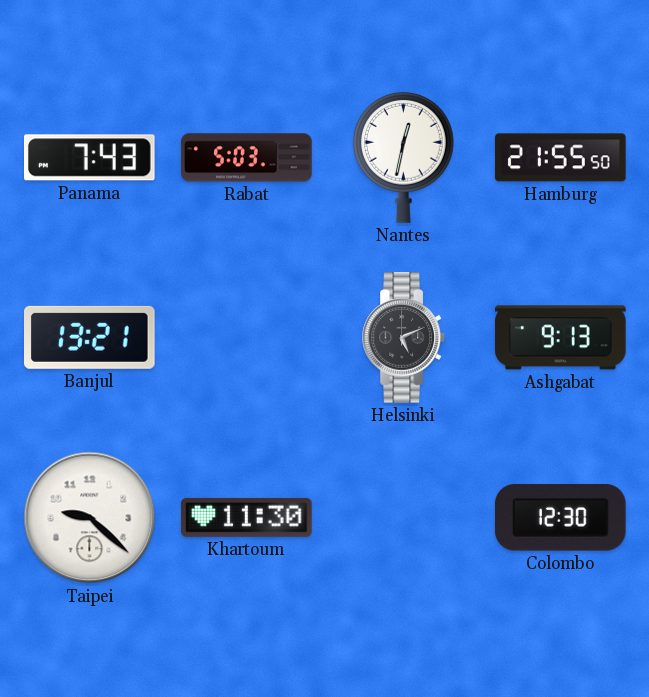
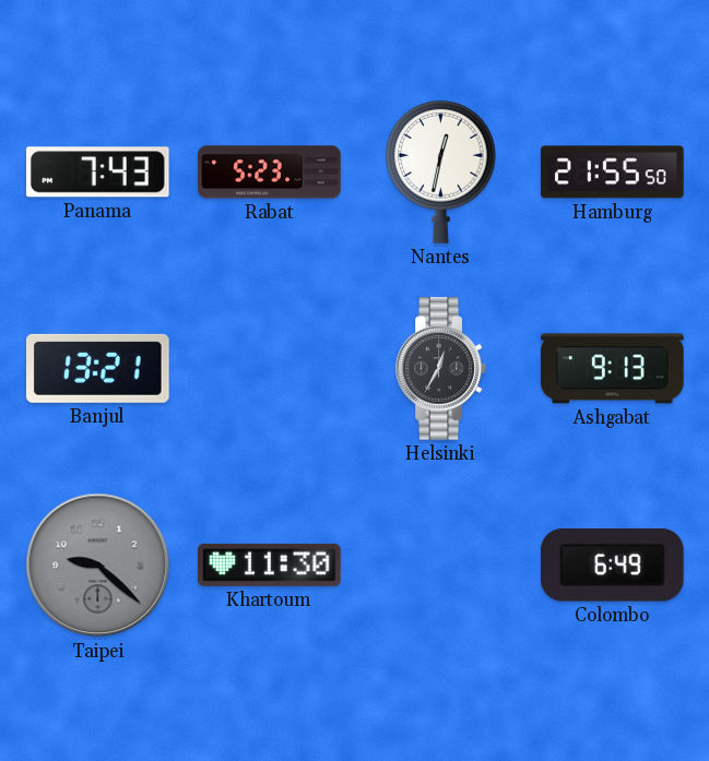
Rabat: 5:03 -> 5:23
Helsinki: 5:11 -> 12:35
Taipei dial: white -> grey
Colombo: 12:30 -> 6:49
